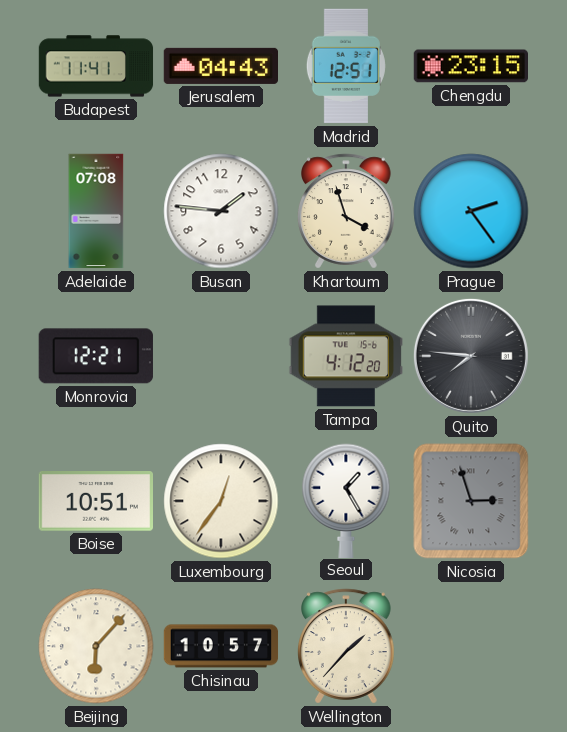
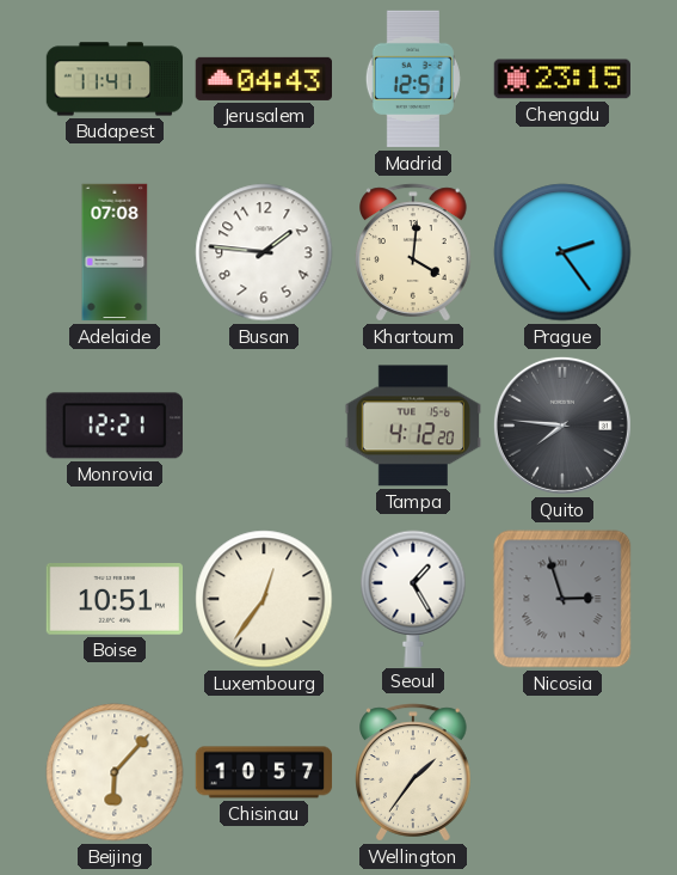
Khartoum: 3:57 -> 4:01
Wellington: 1:37 -> 1:36
